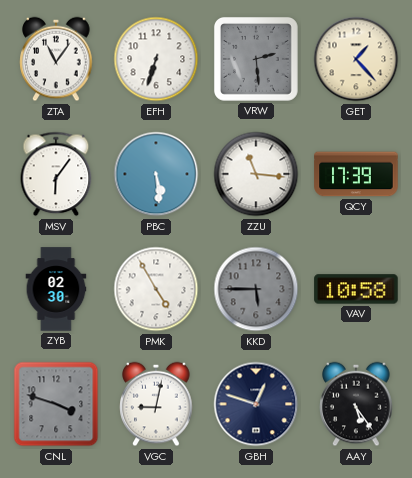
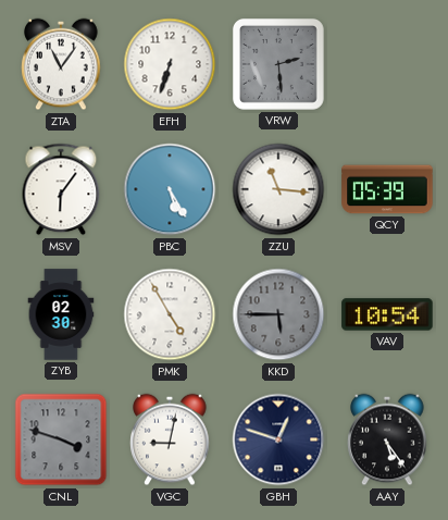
GET: 1:23 -> none
PBC: 5:29 -> 5:25
QCY: 17:39 -> 05:39
VAV: 10:58 -> 10:54
